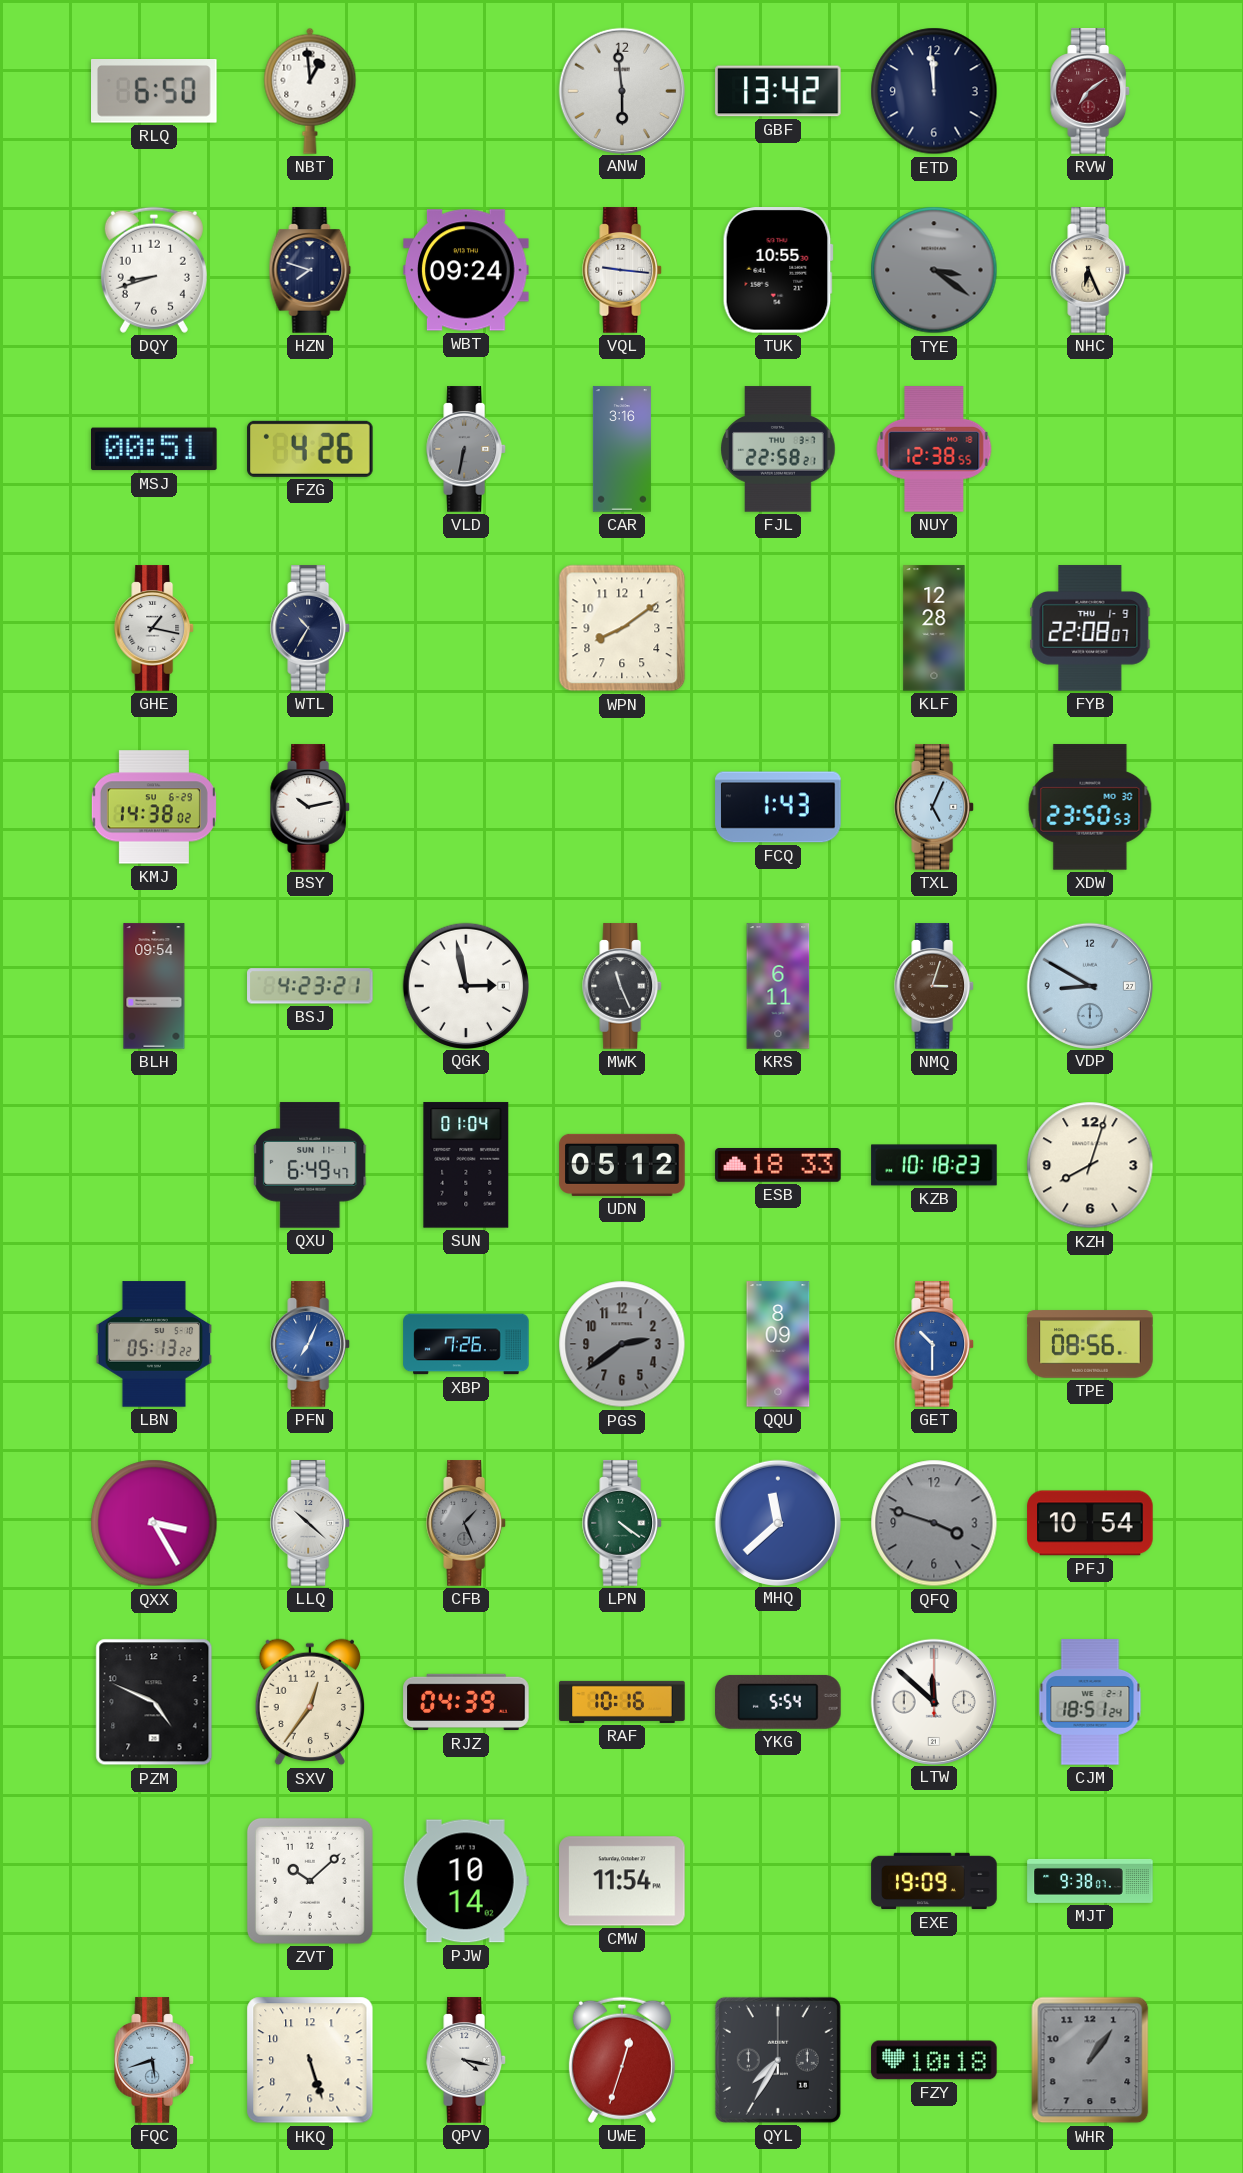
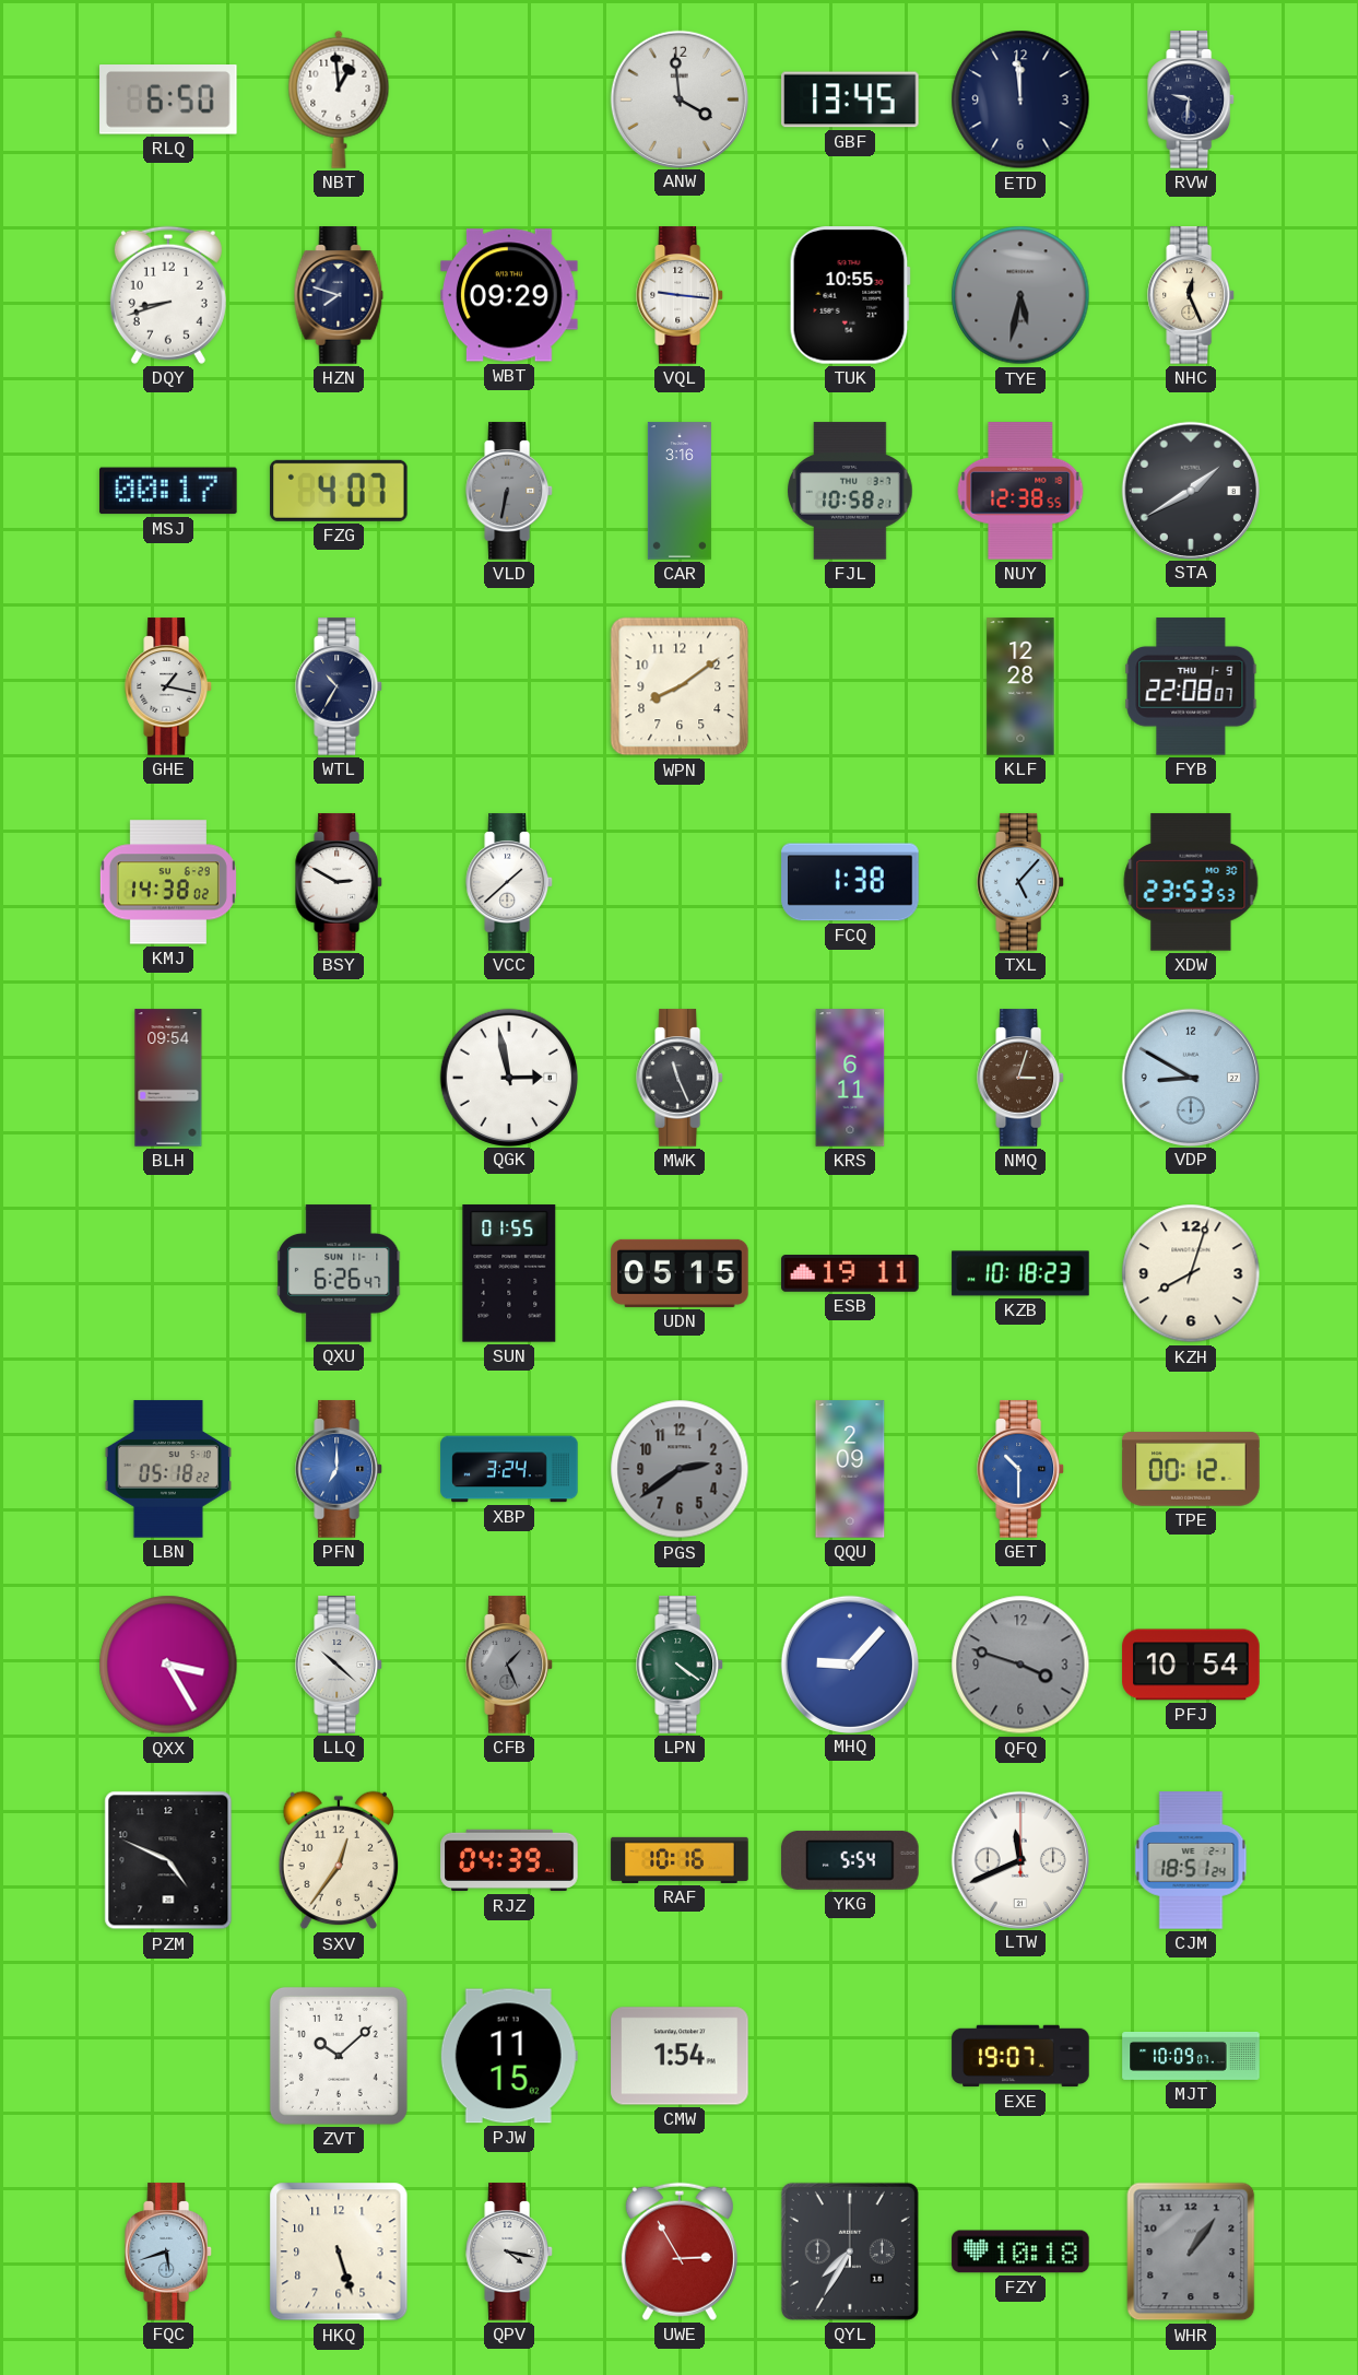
ANW: 5:59 -> 3:59
GBF: 13:42 -> 13:45
RVW: 7:09 -> 9:31
RVW dial: burgundy -> navy
WBT: 09:24 -> 09:29
TYE: 3:21 -> 5:32
NHC: 6:26 -> 12:26
MSJ: 00:51 -> 00:17
FZG: 4:26 -> 4:07
FJL: 22:58 -> 10:58
STA: none -> 1:40
BSY: 10:13 -> 2:50
VCC: none -> 1:38
FCQ: 1:43 -> 1:38
TXL: 5:04 -> 5:07
XDW: 23:50 -> 23:53
BSJ: 4:23 -> none
QXU: 6:49 -> 6:26
SUN: 01:04 -> 01:55
UDN: 05:12 -> 05:15
ESB: 18:33 -> 19:11
LBN: 05:13 -> 05:18
PFN: 7:04 -> 7:00
XBP: 7:26 -> 3:24
QQU: 8:09 -> 2:09
TPE: 08:56 -> 00:12
MHQ: 11:38 -> 9:07
LTW: 11:52 -> 11:41
PJW: 10:14 -> 11:15
CMW: 11:54 -> 1:54
EXE: 19:09 -> 19:07
MJT: 9:38 -> 10:09
UWE: 12:33 -> 2:55
